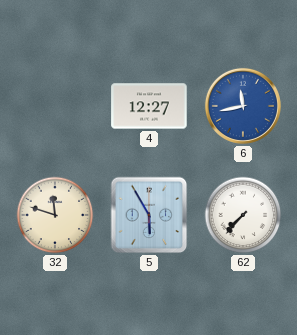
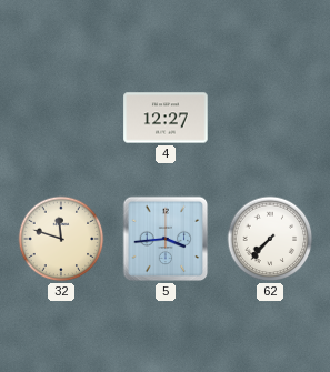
6: 11:43 -> none
5: 5:55 -> 3:44
